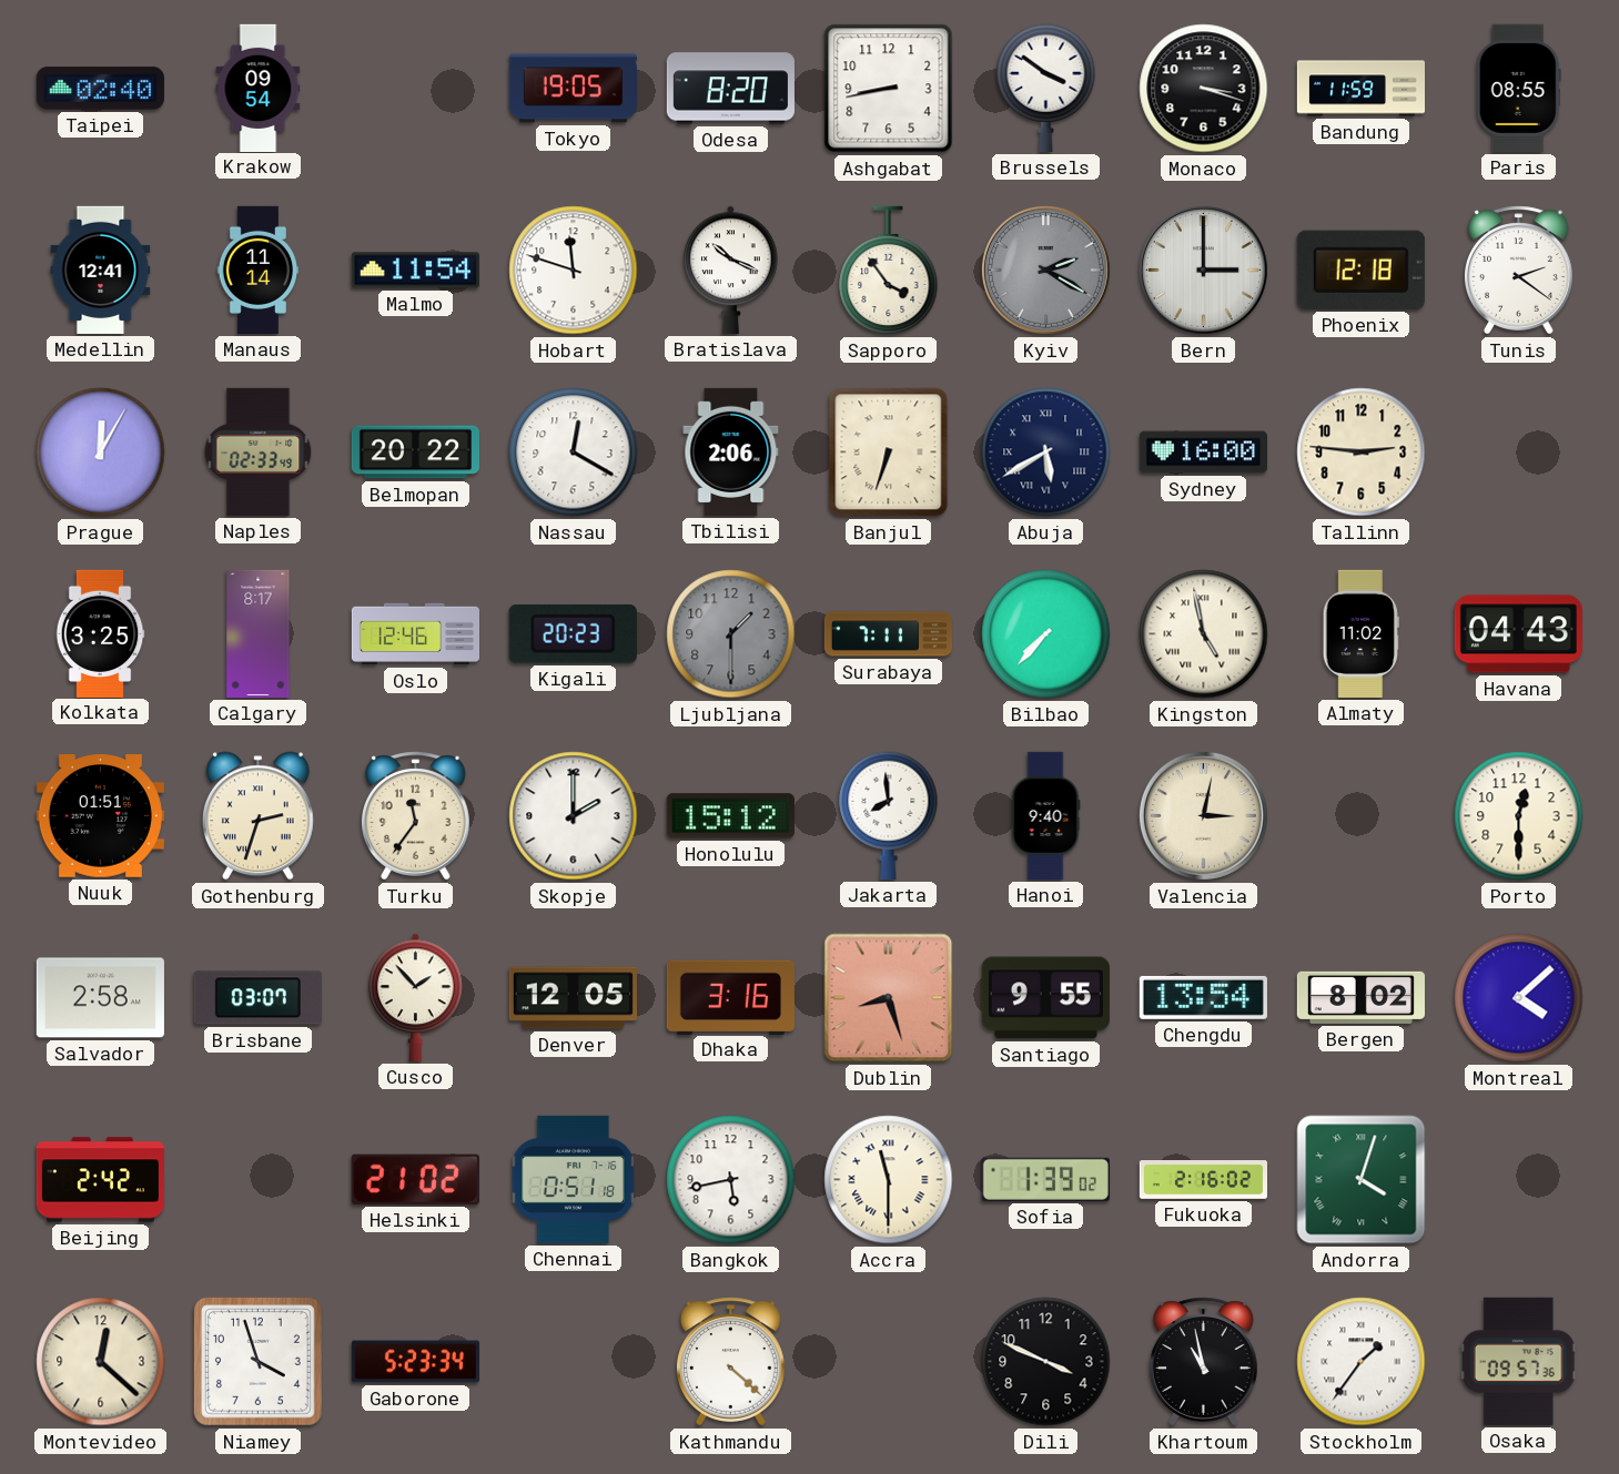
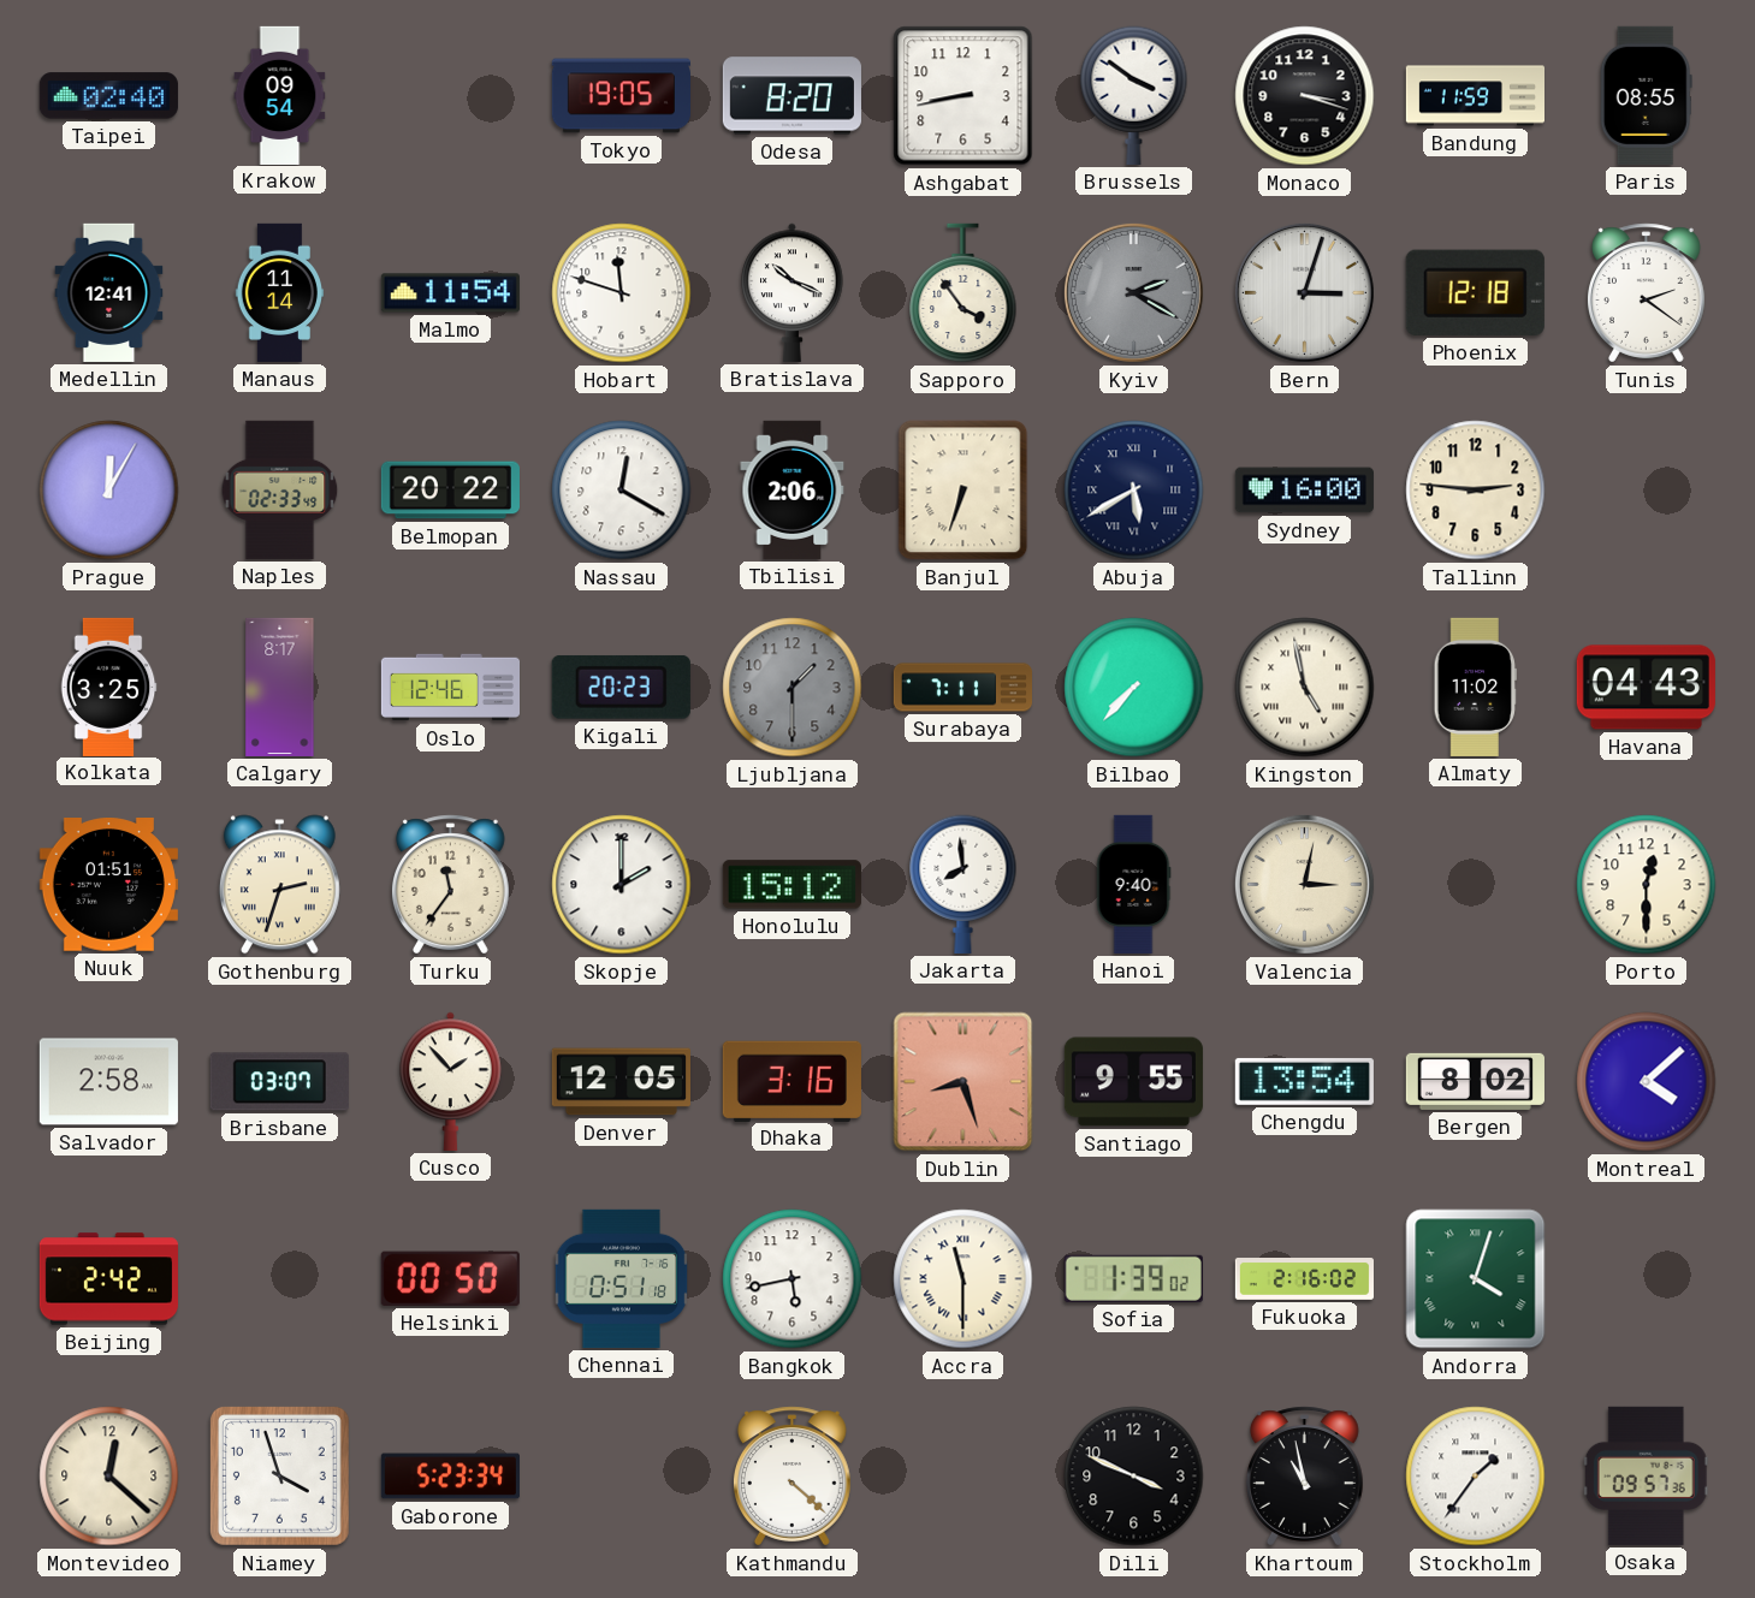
Bern: 3:00 -> 3:03
Helsinki: 21:02 -> 00:50
